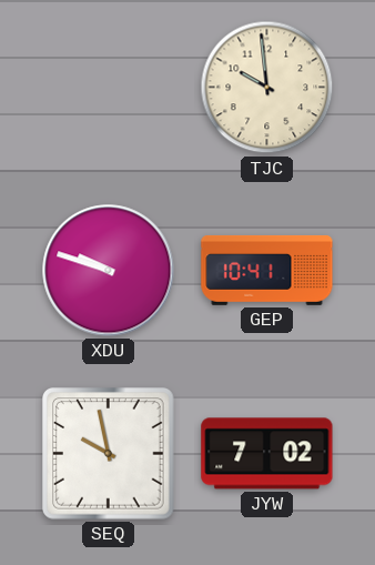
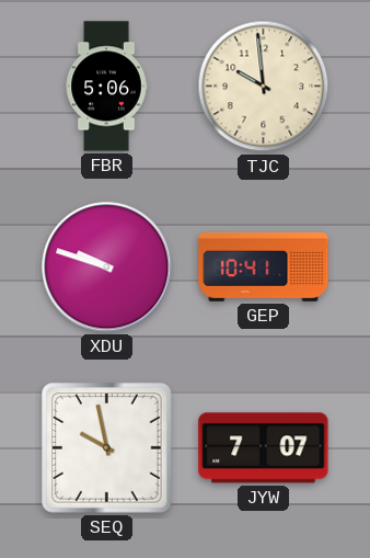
FBR: none -> 5:06
JYW: 7:02 -> 7:07
